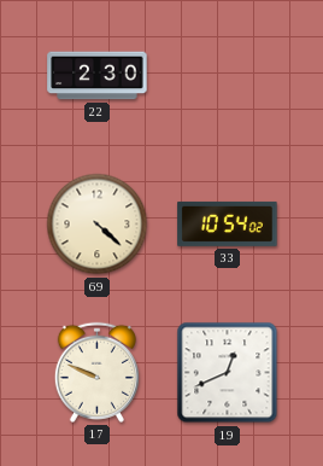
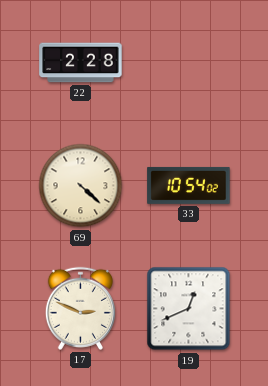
22: 2:30 -> 2:28
17: 9:49 -> 2:49
